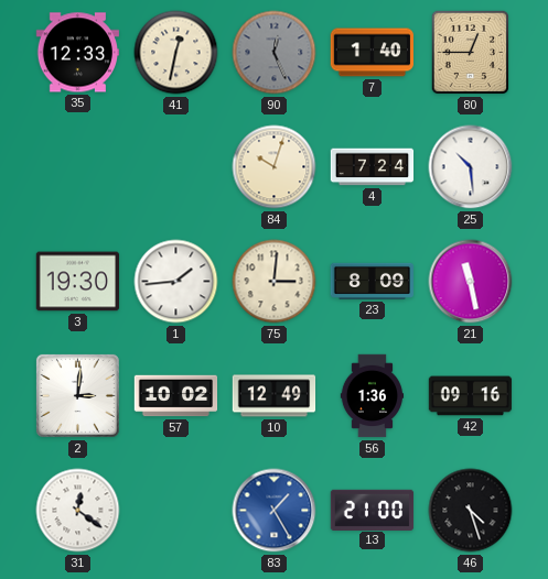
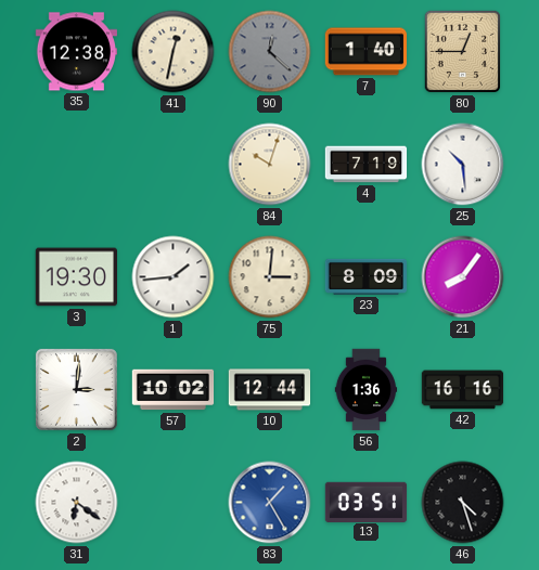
35: 12:33 -> 12:38
90: 12:26 -> 12:22
4: 7:24 -> 7:19
21: 11:28 -> 8:06
10: 12:49 -> 12:44
42: 09:16 -> 16:16
31: 12:21 -> 6:21
13: 21:00 -> 03:51
